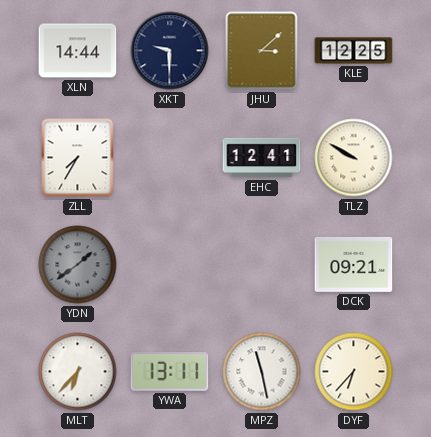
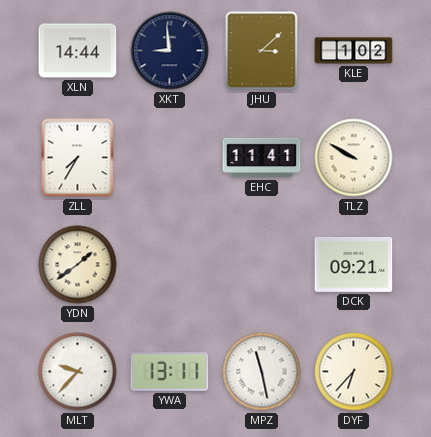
XKT: 9:30 -> 8:59
KLE: 12:25 -> 1:02
EHC: 12:41 -> 11:41
YDN dial: grey -> cream
MLT: 6:37 -> 9:37
